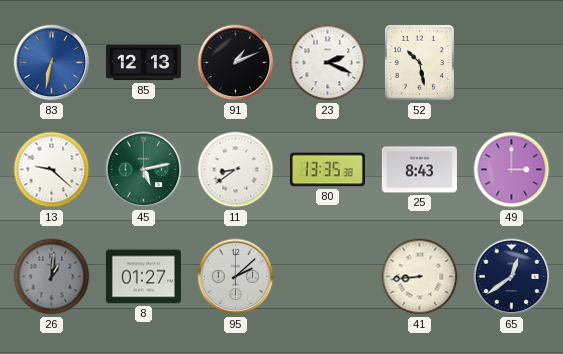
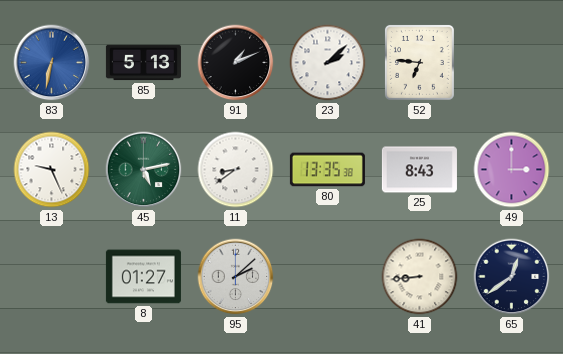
85: 12:13 -> 5:13
23: 2:19 -> 2:08
52: 10:28 -> 6:46
13: 9:22 -> 9:26
26: 1:01 -> none
